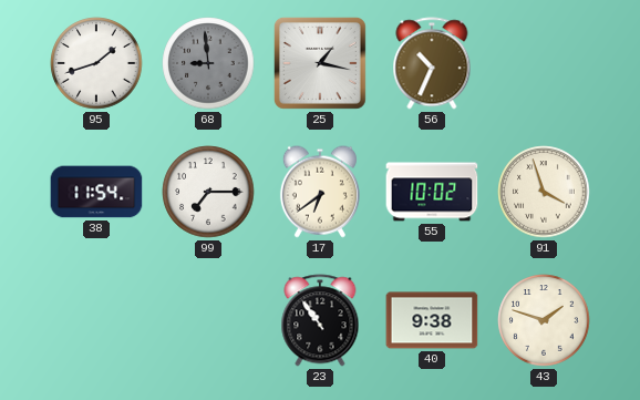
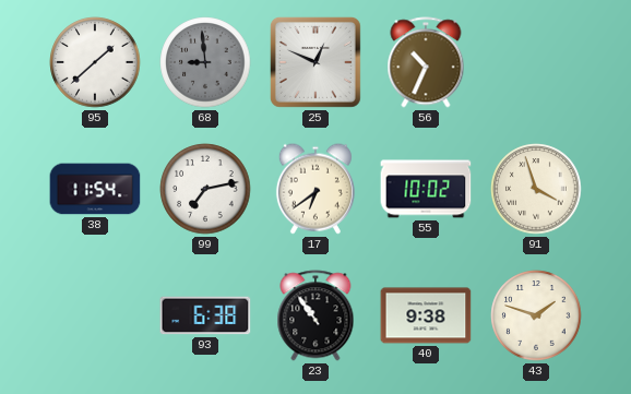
95: 1:42 -> 1:38
25: 1:17 -> 12:49
99: 7:15 -> 7:13
93: none -> 6:38
